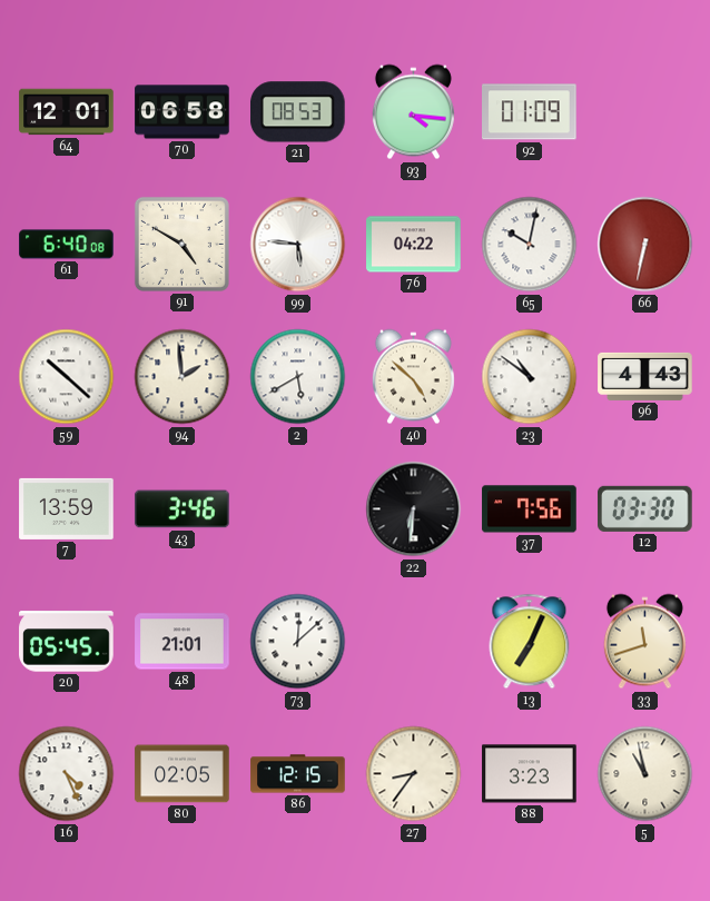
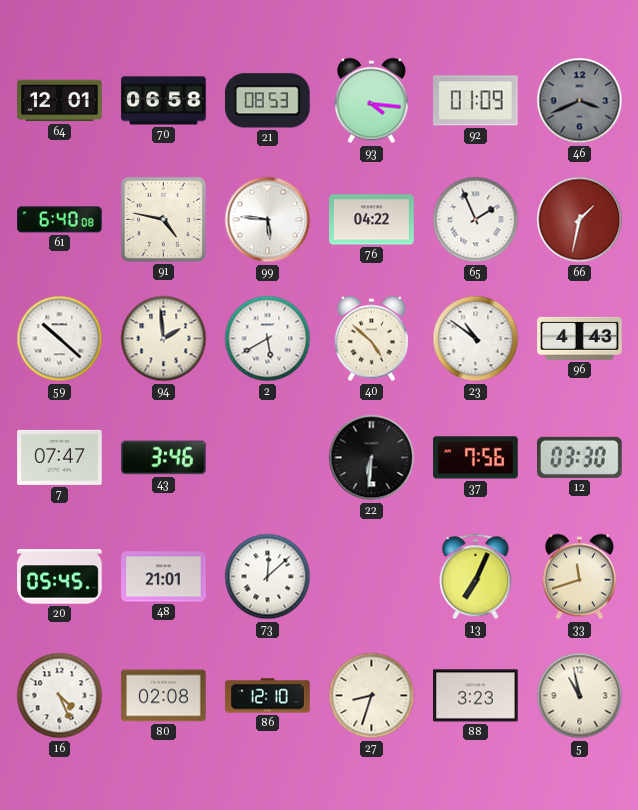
46: none -> 3:41
91: 4:50 -> 4:47
65: 10:02 -> 1:56
66: 6:32 -> 1:32
7: 13:59 -> 07:47
80: 02:05 -> 02:08
86: 12:15 -> 12:10
27: 8:36 -> 8:33
